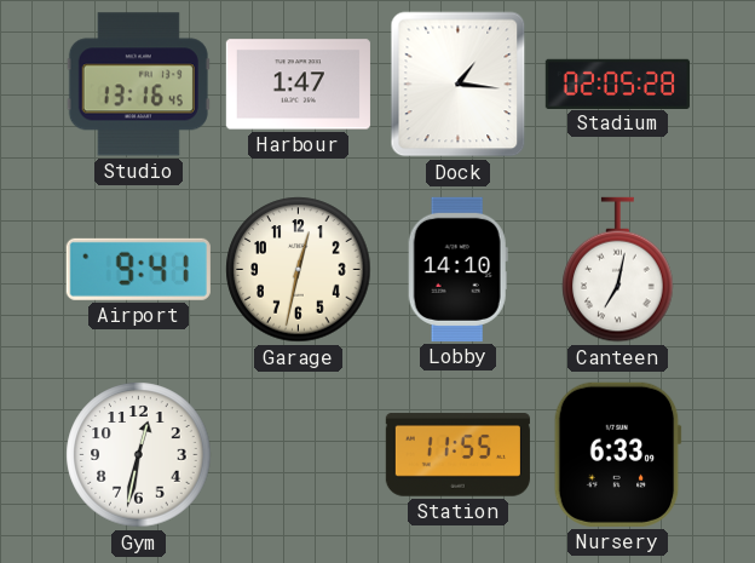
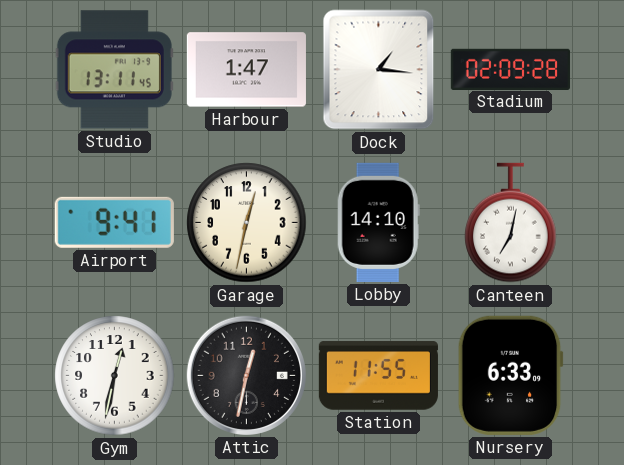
Studio: 13:16 -> 13:11
Stadium: 02:05 -> 02:09
Attic: none -> 12:32
